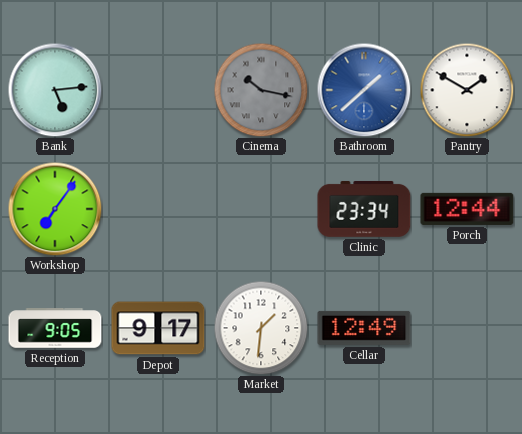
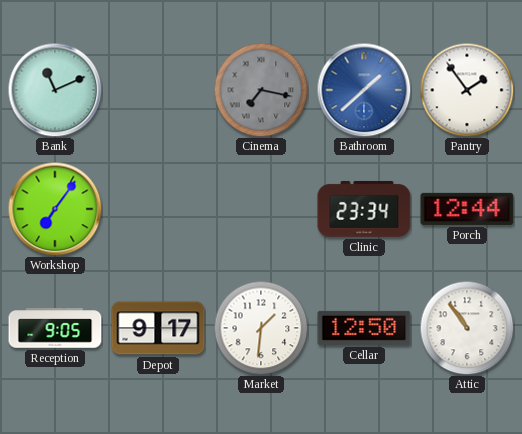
Bank: 5:14 -> 11:11
Cinema: 10:17 -> 7:17
Pantry: 1:50 -> 1:54
Cellar: 12:49 -> 12:50
Attic: none -> 10:54
